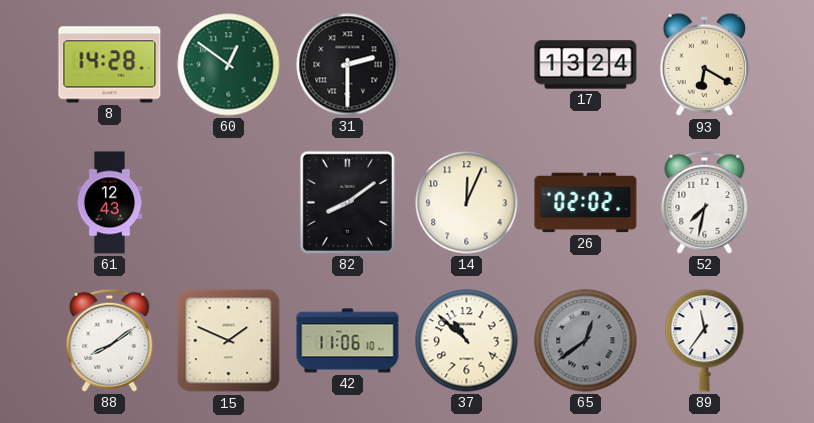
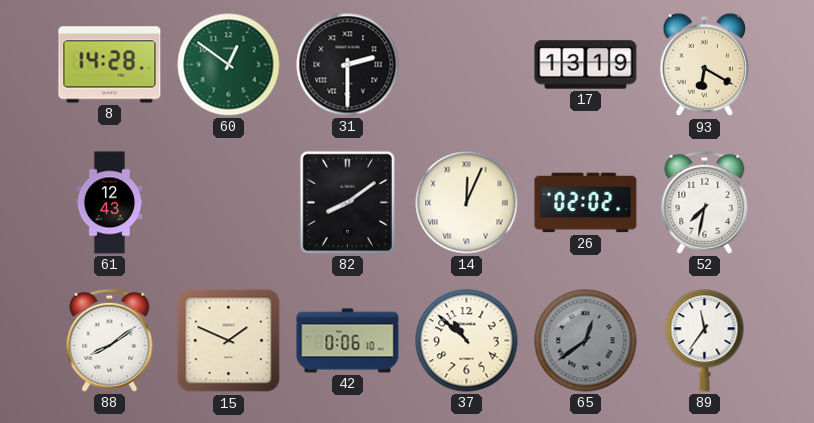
17: 13:24 -> 13:19
14 numerals: Arabic -> Roman
42: 11:06 -> 0:06
